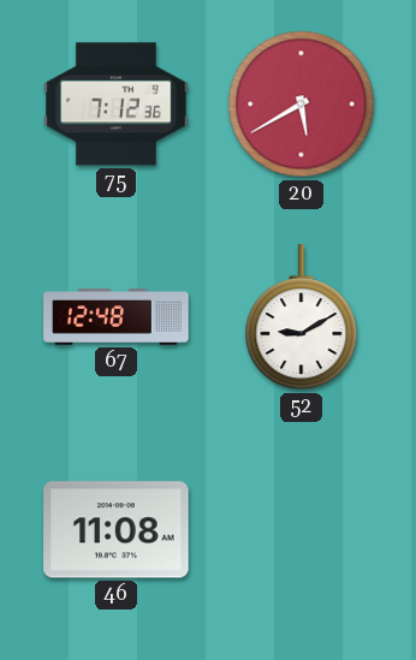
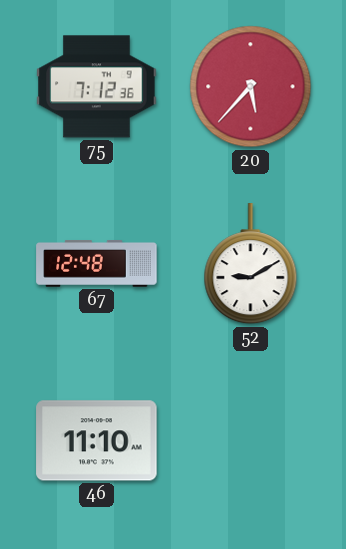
20: 5:40 -> 5:37
46: 11:08 -> 11:10
